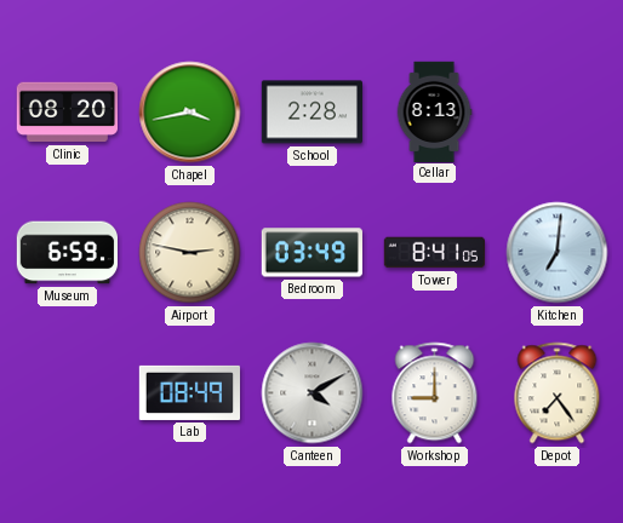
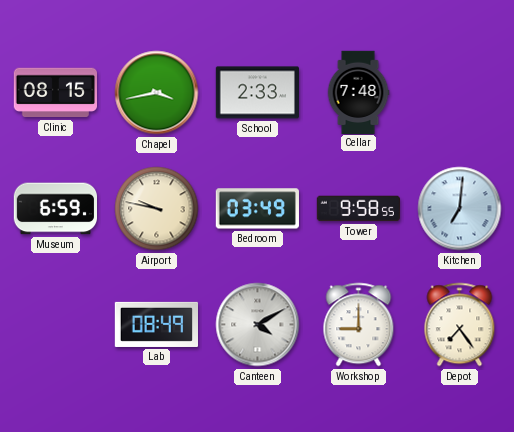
Clinic: 08:20 -> 08:15
School: 2:28 -> 2:33
Cellar: 8:13 -> 7:48
Airport: 2:47 -> 9:47
Tower: 8:41 -> 9:58
